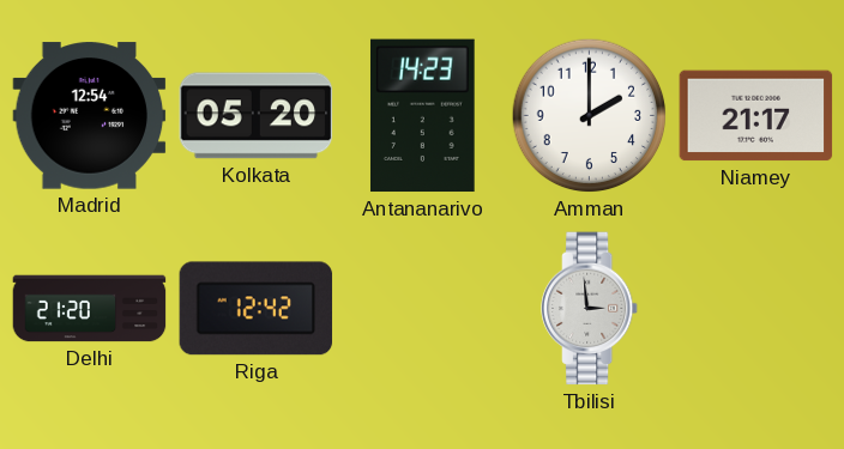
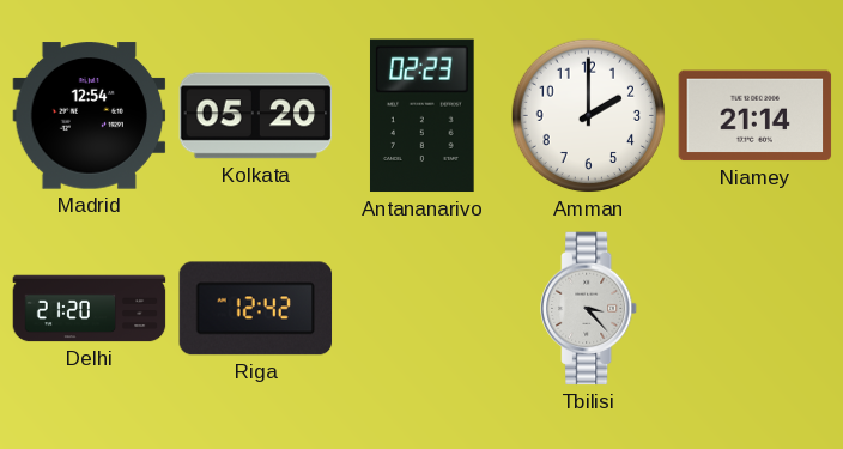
Antananarivo: 14:23 -> 02:23
Niamey: 21:17 -> 21:14
Tbilisi: 2:59 -> 3:23
